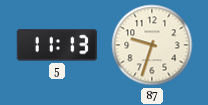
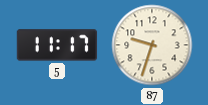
5: 11:13 -> 11:17
